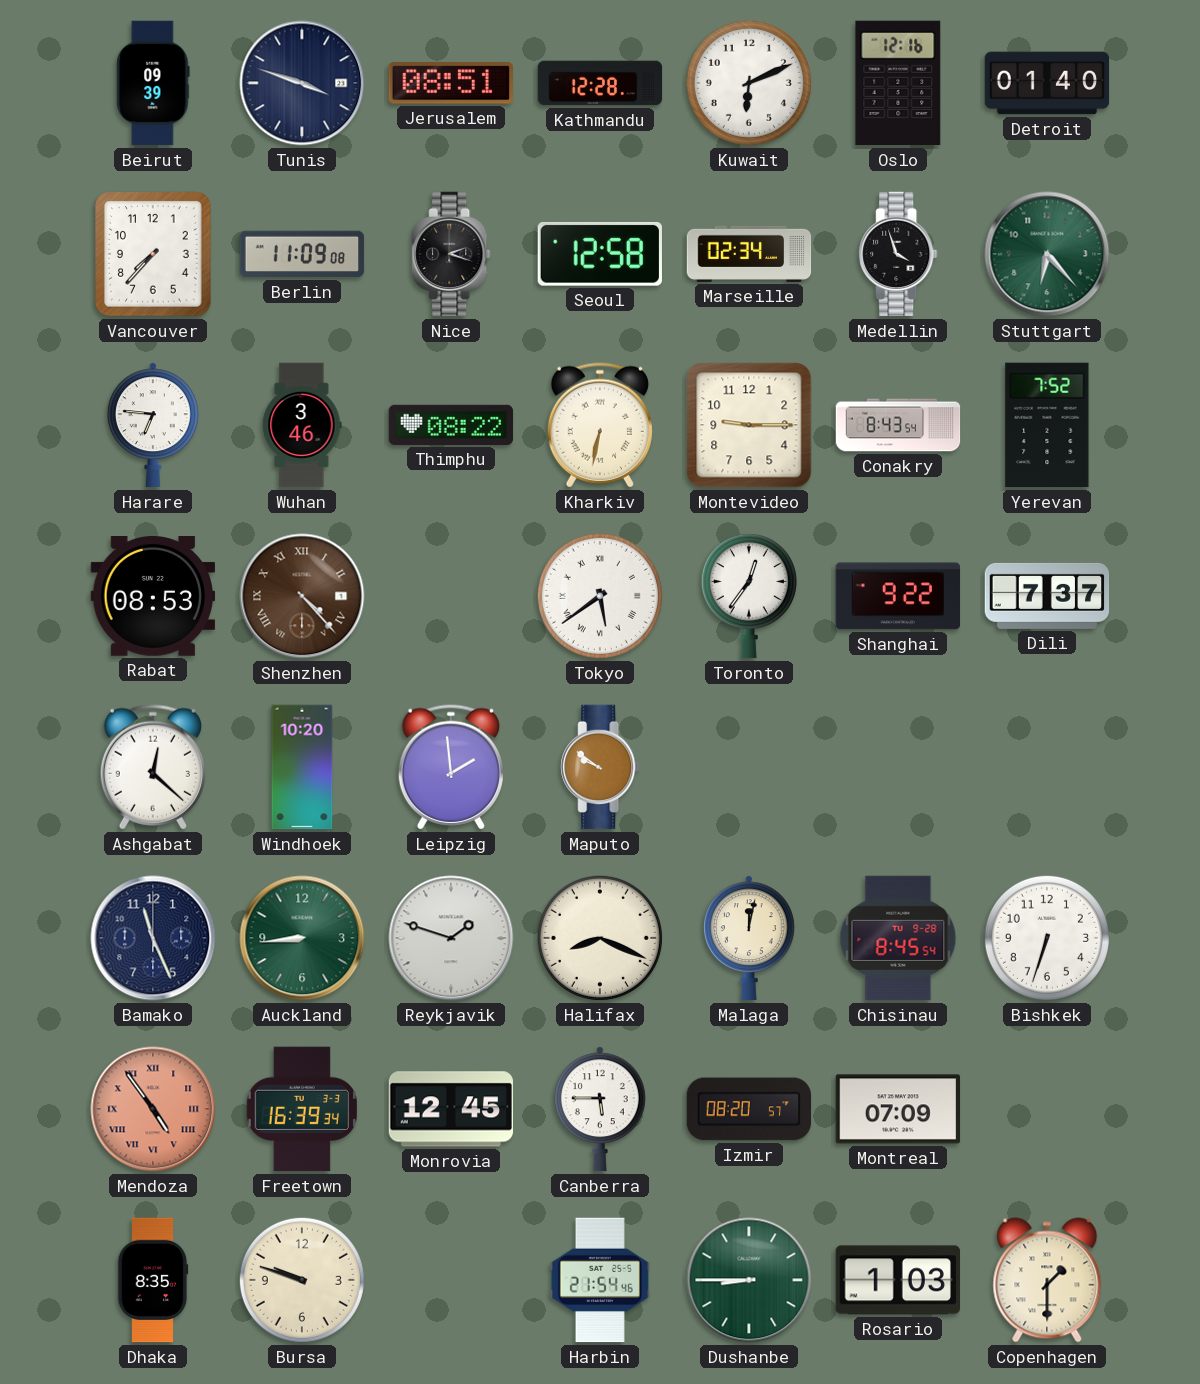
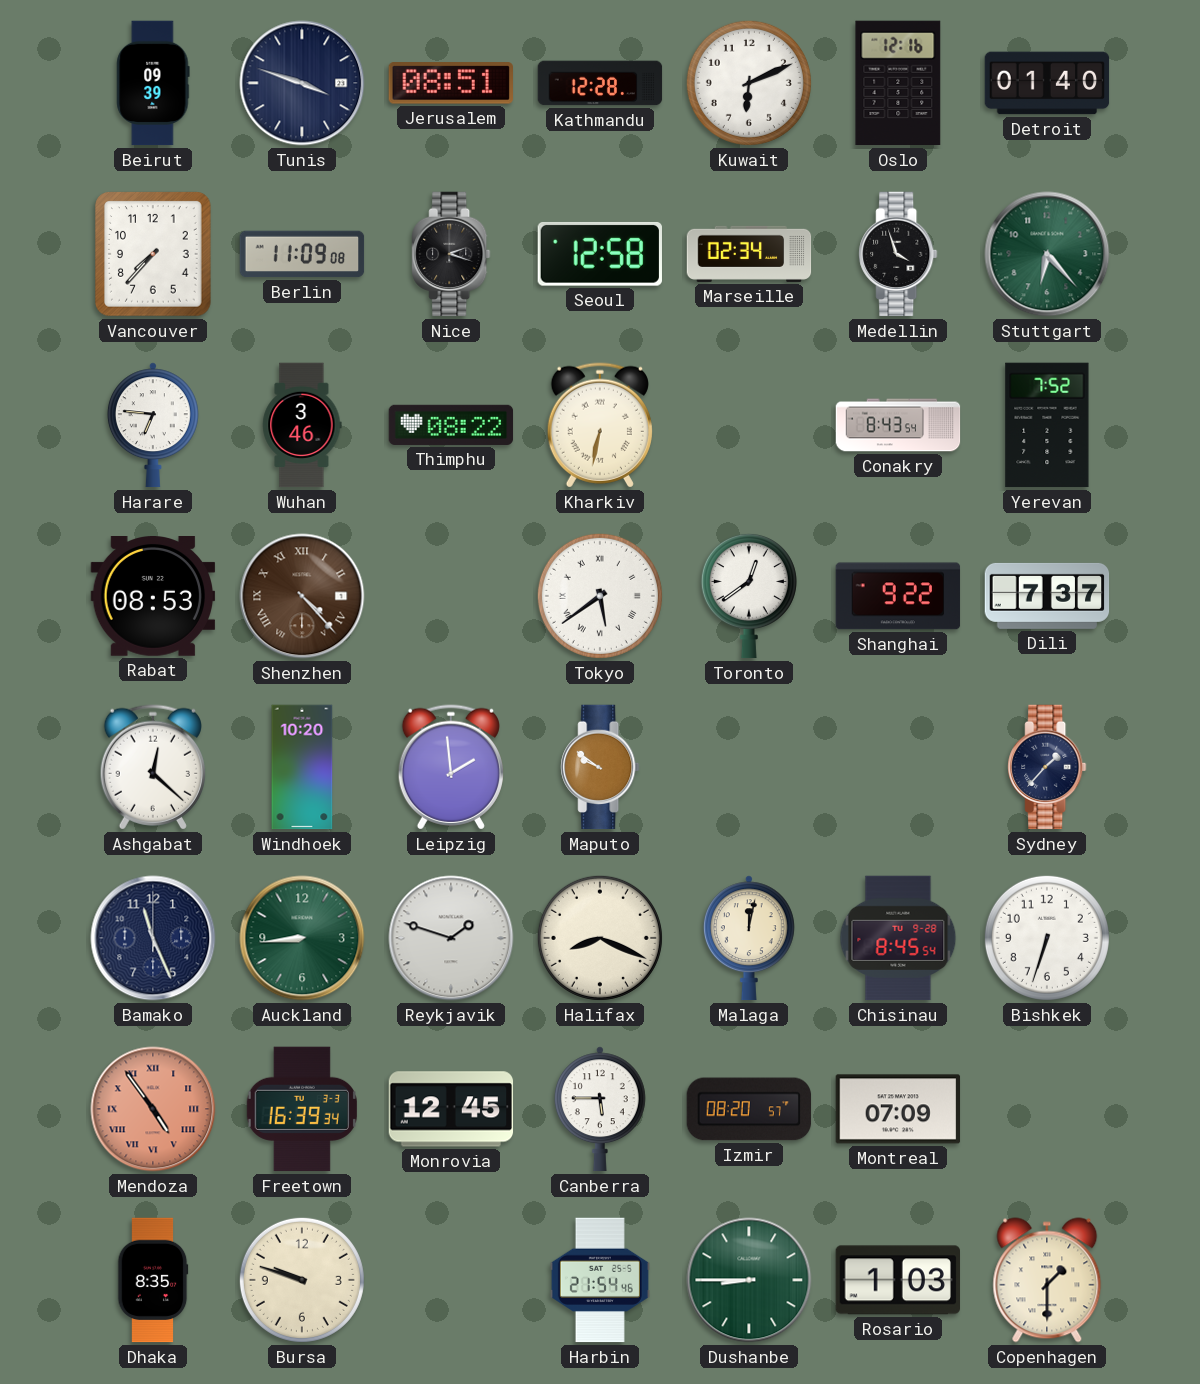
Montevideo: 9:15 -> none
Toronto: 12:36 -> 12:39
Sydney: none -> 1:37
